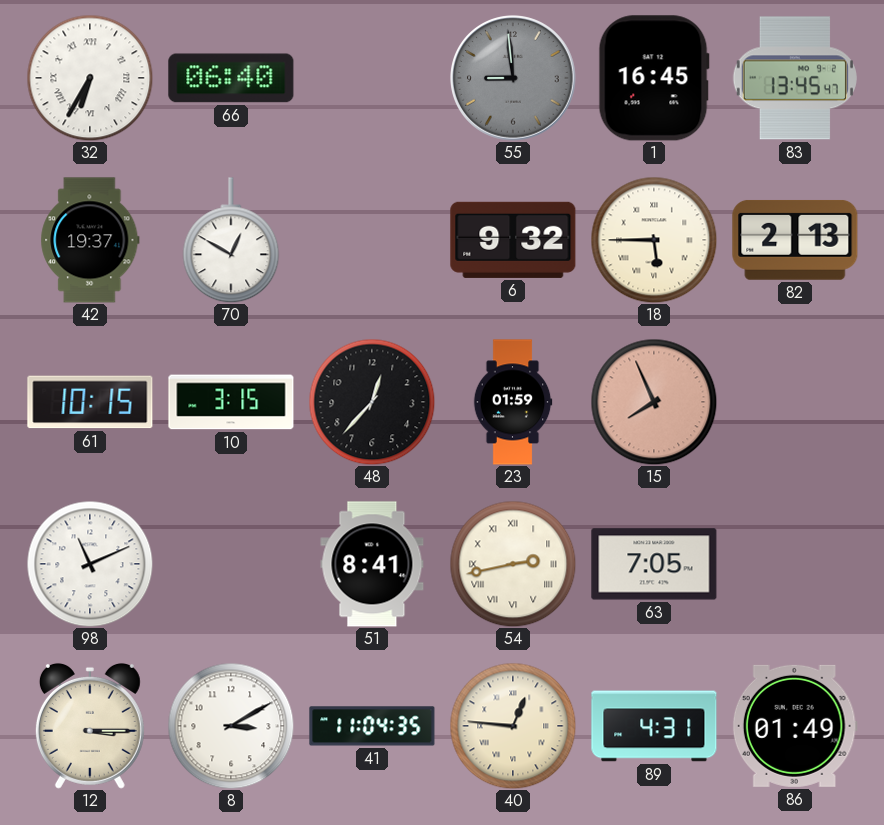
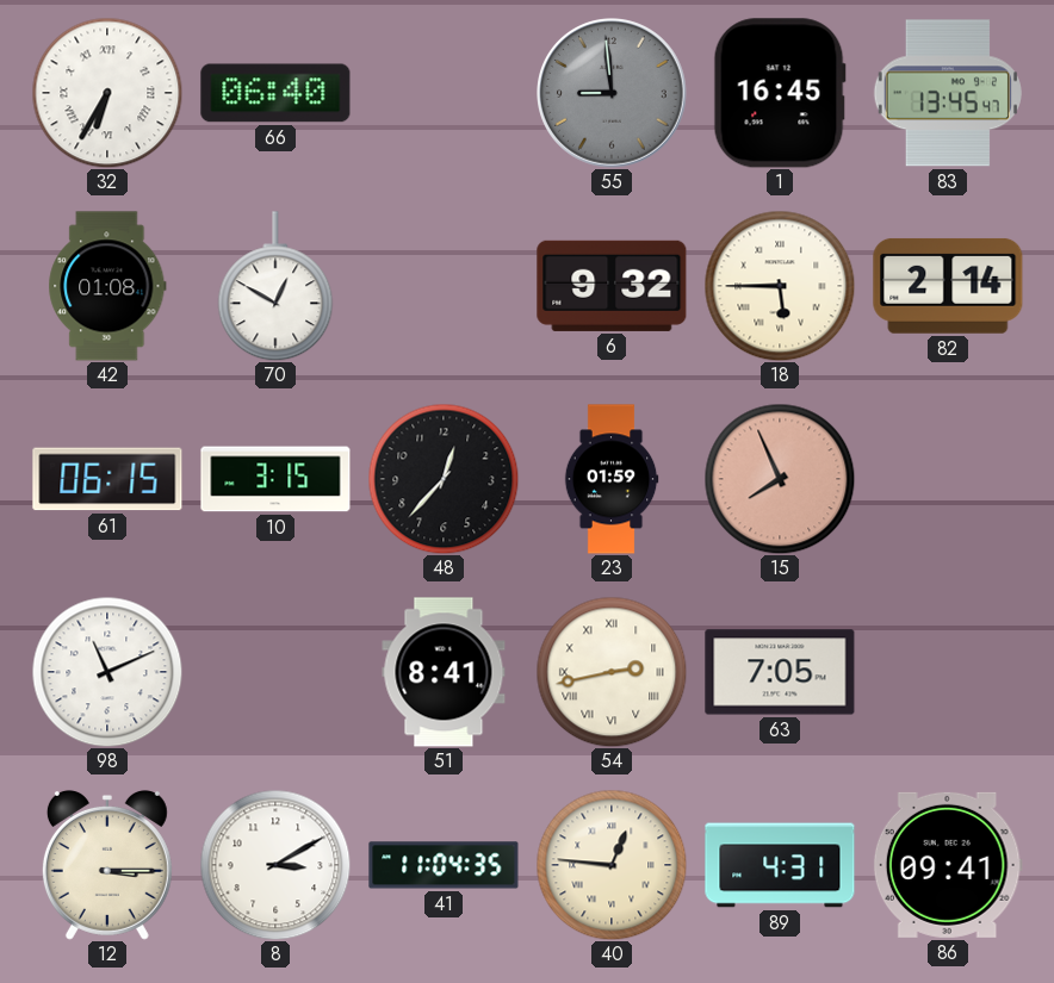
42: 19:37 -> 01:08
82: 2:13 -> 2:14
61: 10:15 -> 06:15
86: 01:49 -> 09:41
